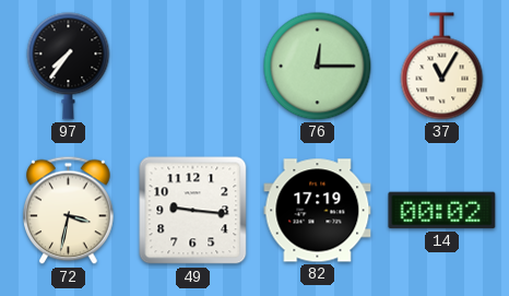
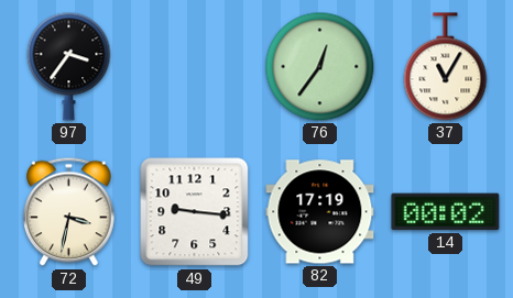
97: 7:36 -> 3:36
76: 12:15 -> 12:36
